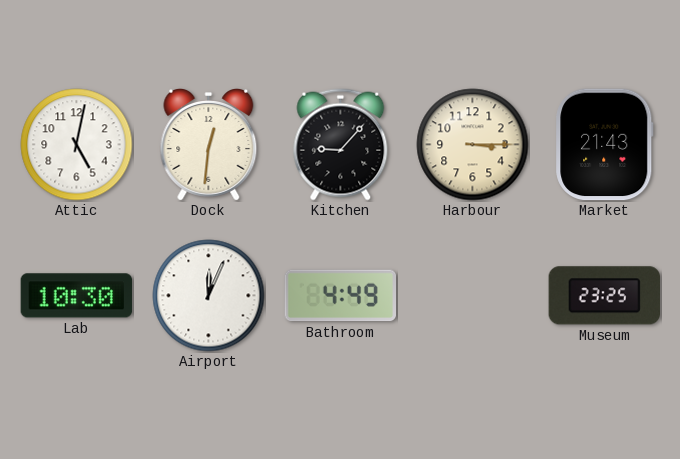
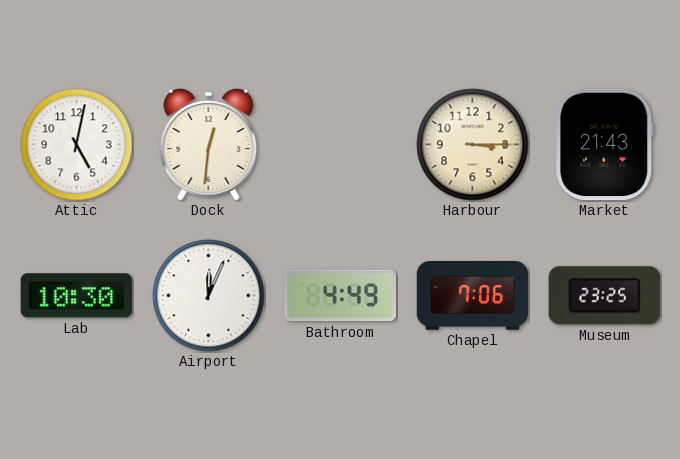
Kitchen: 9:07 -> none
Chapel: none -> 7:06
